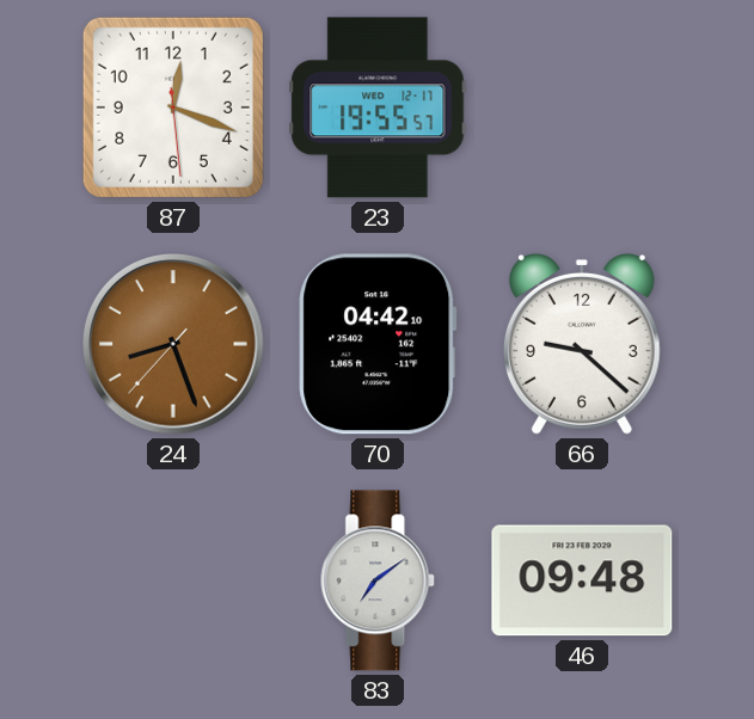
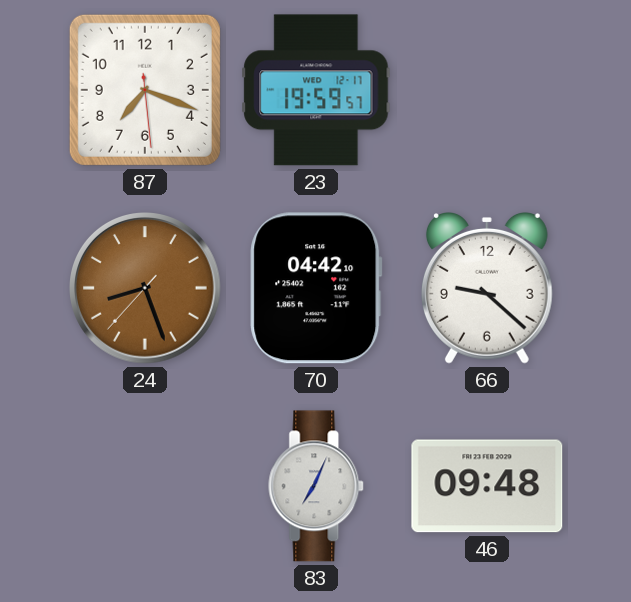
87: 12:18 -> 7:18
23: 19:55 -> 19:59
83: 7:09 -> 7:04
